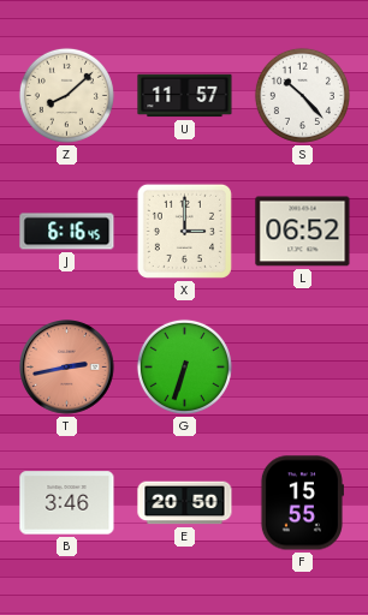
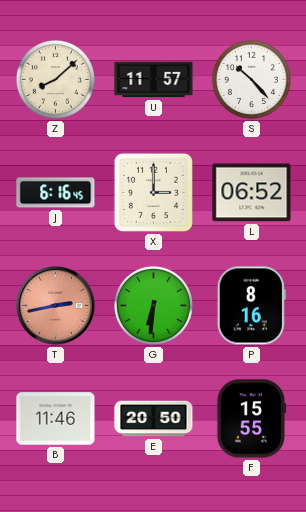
G: 6:33 -> 6:31
P: none -> 8:16
B: 3:46 -> 11:46
